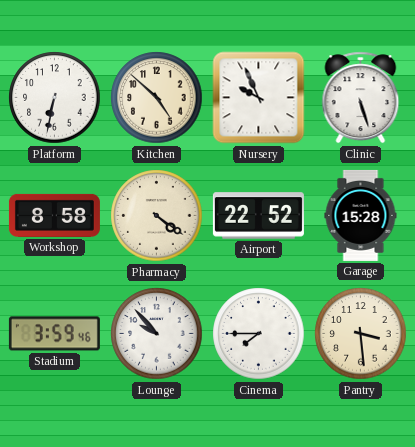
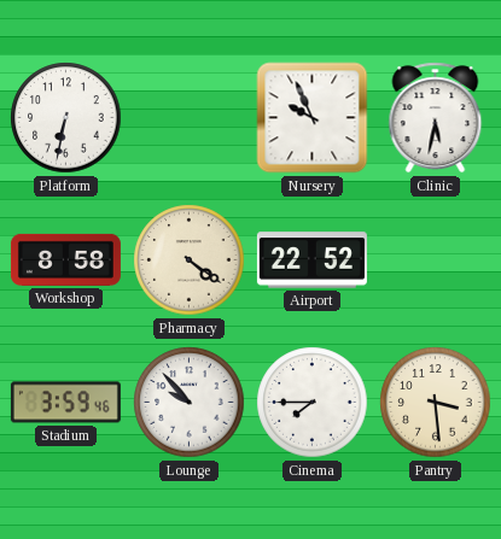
Kitchen: 4:52 -> none
Clinic: 5:27 -> 5:32
Garage: 15:28 -> none
